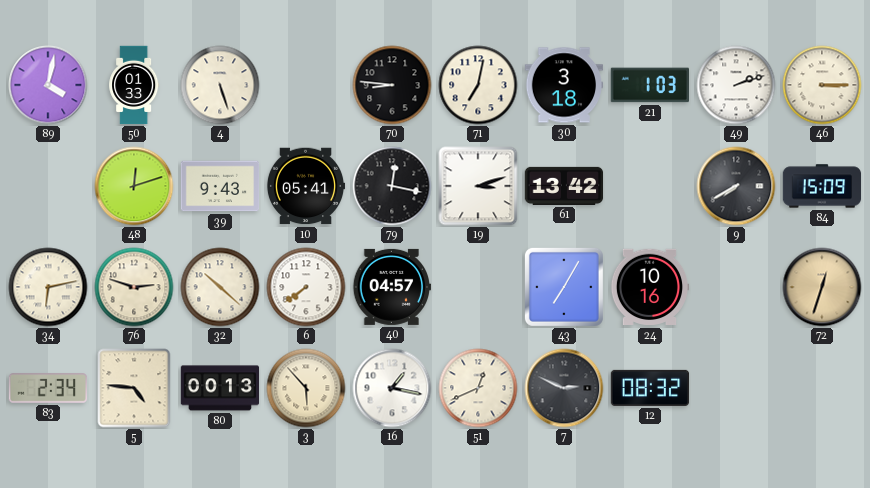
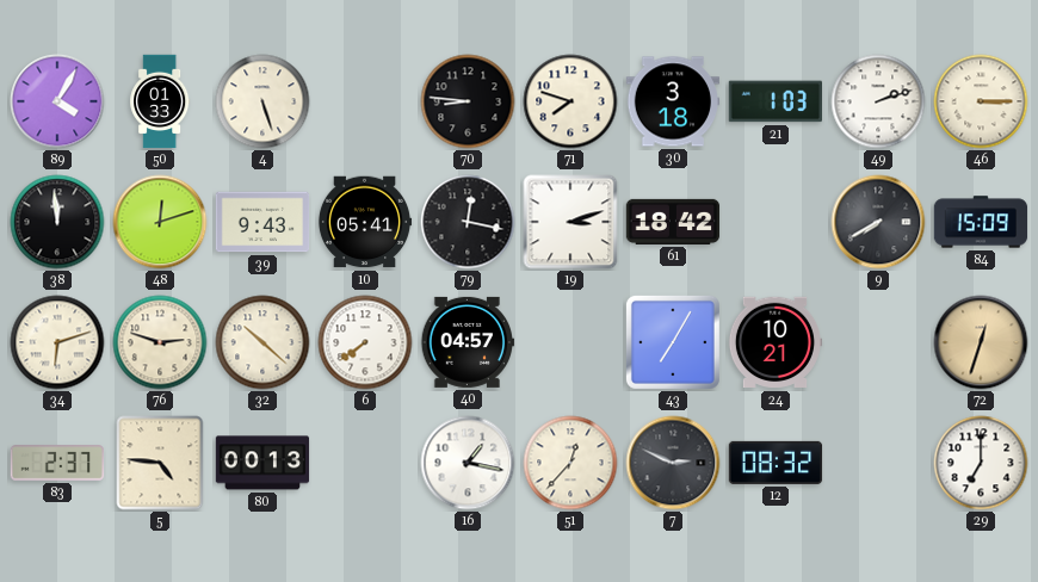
89: 4:02 -> 4:05
71: 7:02 -> 7:48
38: none -> 11:59
61: 13:42 -> 18:42
34: 6:13 -> 6:12
24: 10:16 -> 10:21
83: 2:34 -> 2:37
3: 5:53 -> none
51: 12:41 -> 12:37
29: none -> 7:00
